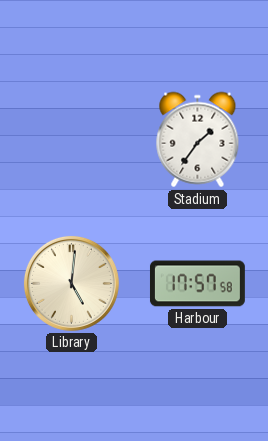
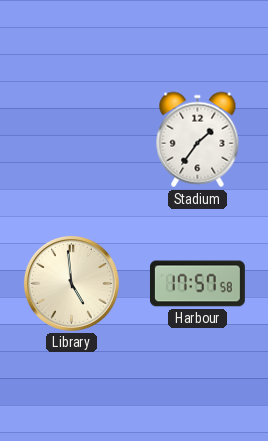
Library: 5:01 -> 4:59
